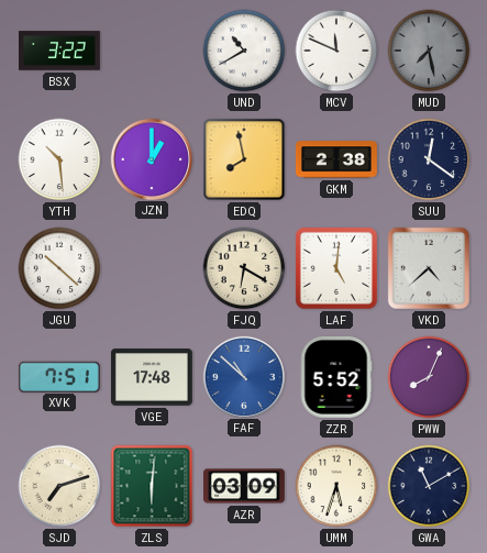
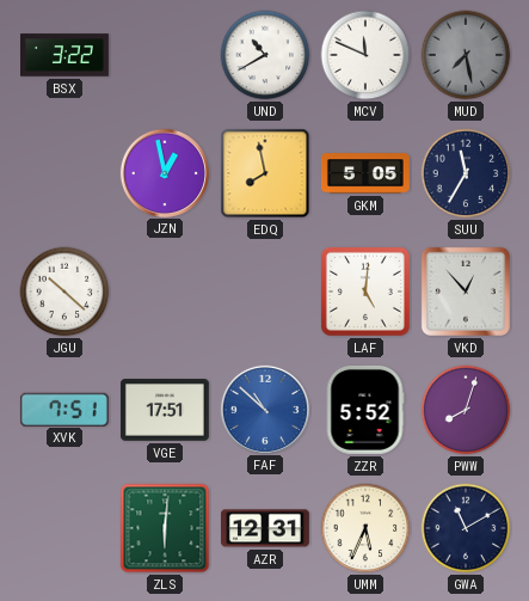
YTH: 10:29 -> none
JZN: 1:00 -> 12:58
GKM: 2:38 -> 5:05
SUU: 12:21 -> 11:35
FJQ: 6:20 -> none
VKD: 4:38 -> 12:53
VGE: 17:48 -> 17:51
PWW: 8:04 -> 8:03
SJD: 7:12 -> none
AZR: 03:09 -> 12:31
UMM: 5:33 -> 5:34
